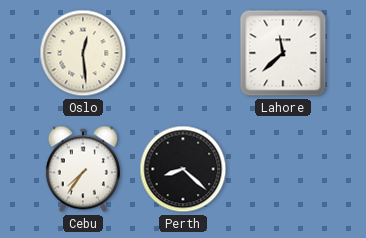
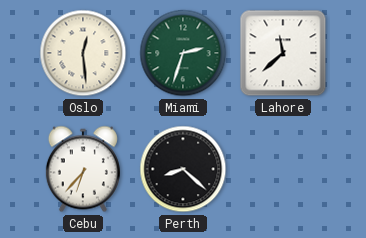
Miami: none -> 2:33
Cebu: 7:36 -> 6:37
